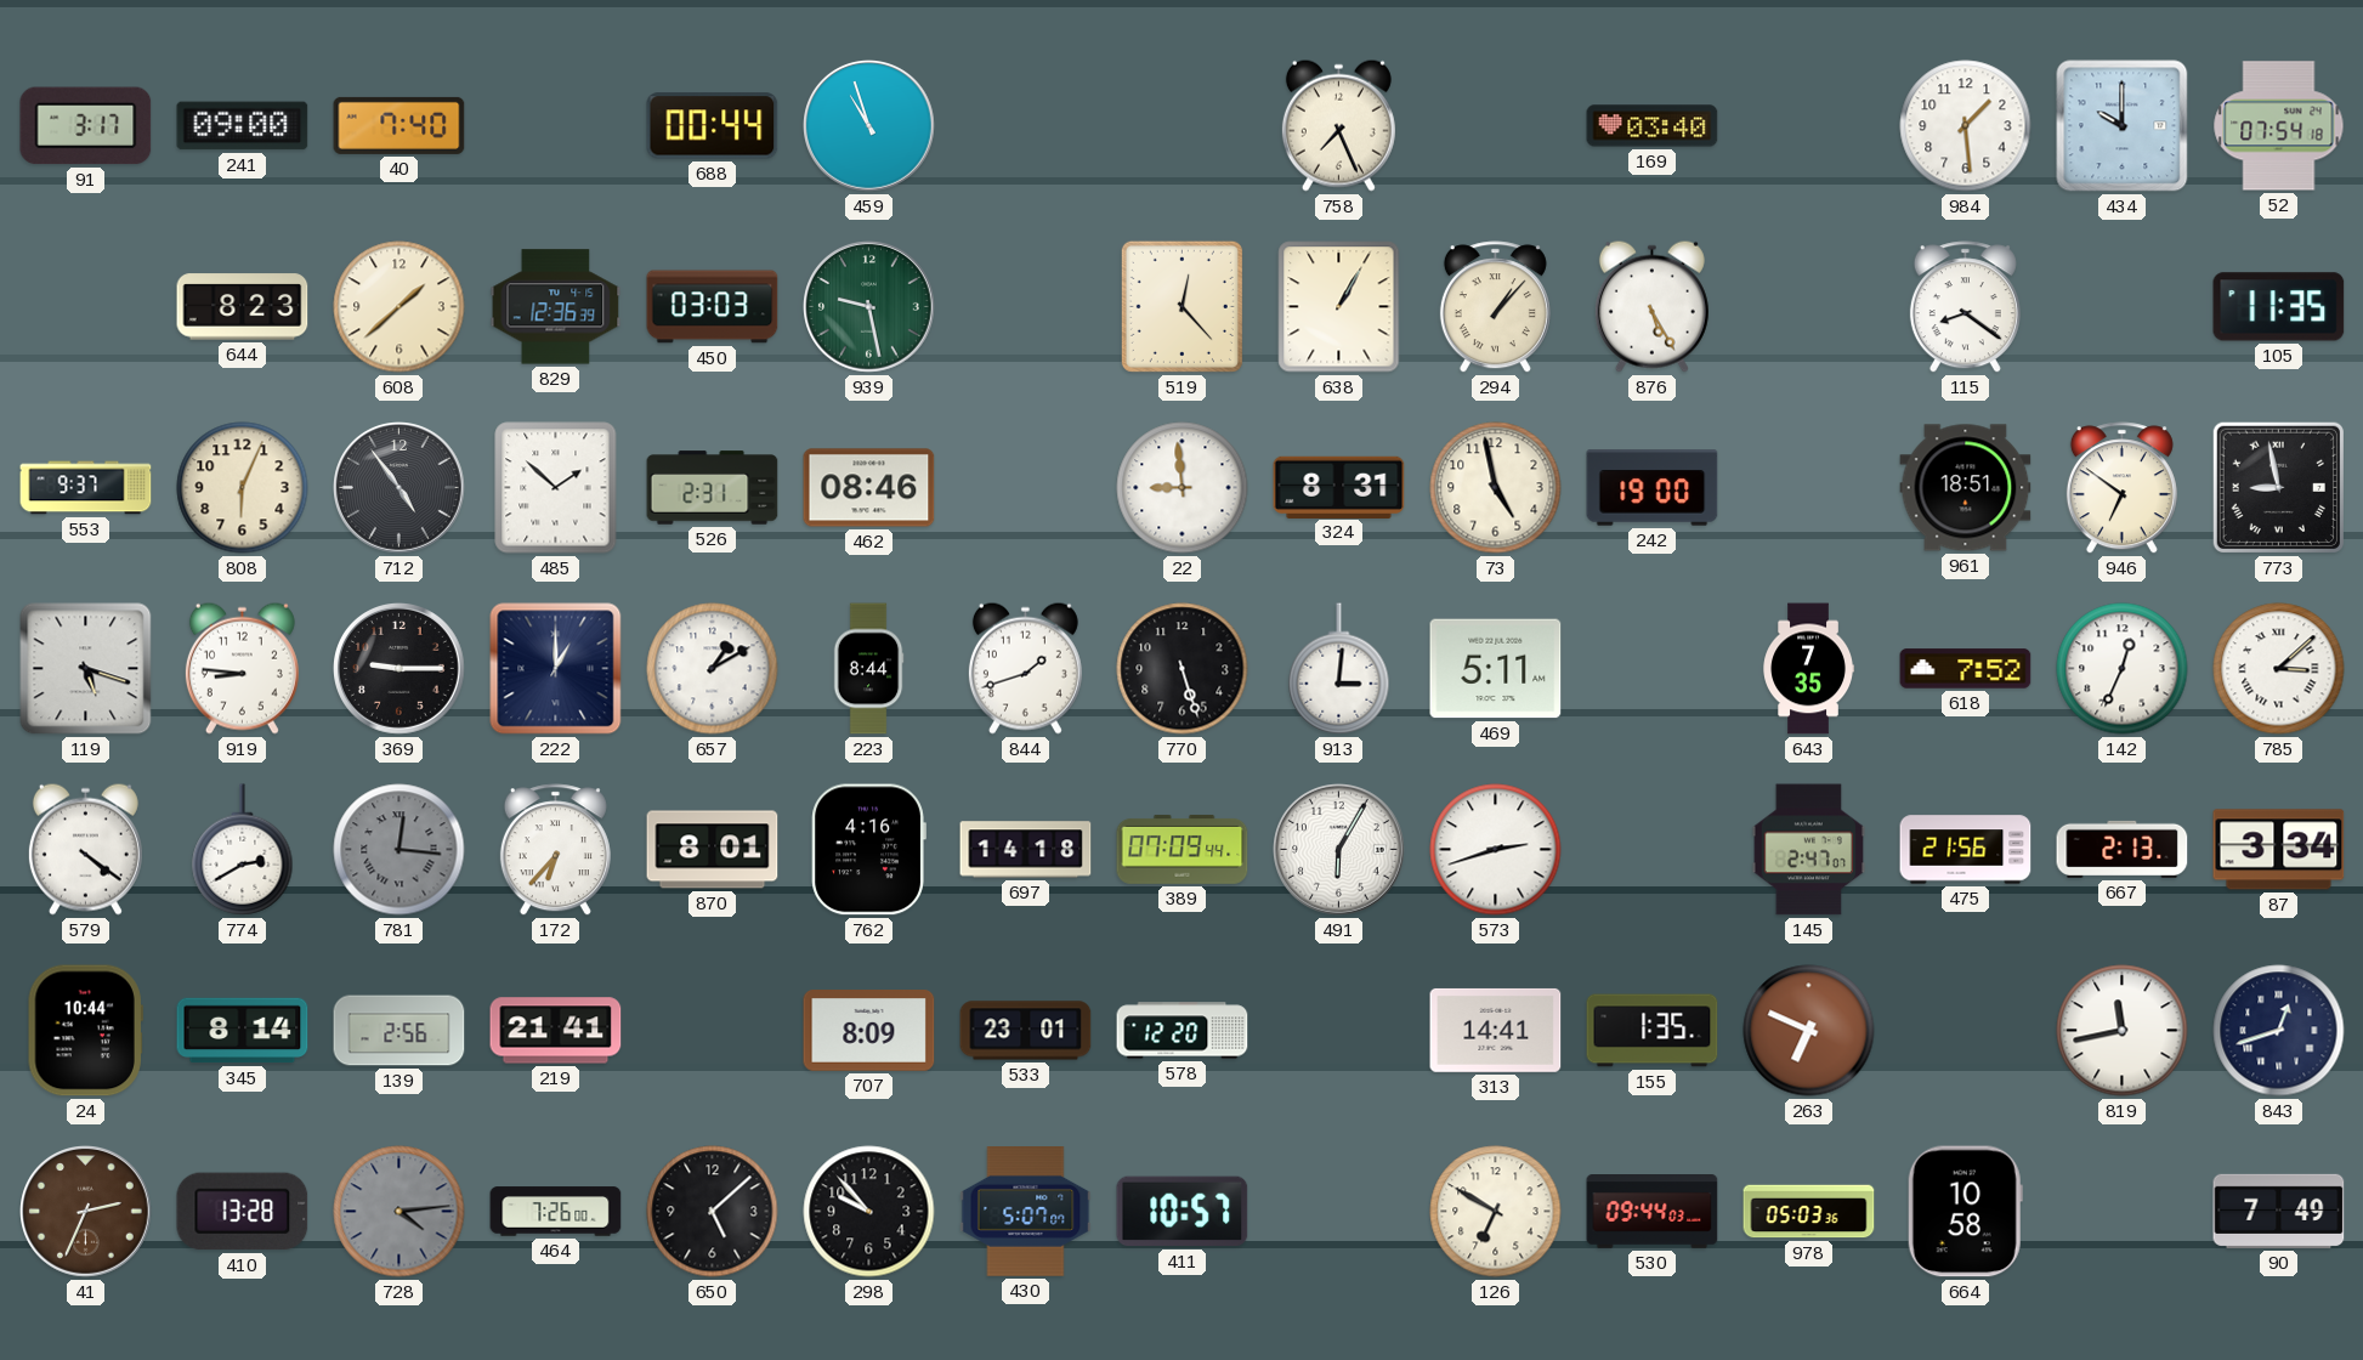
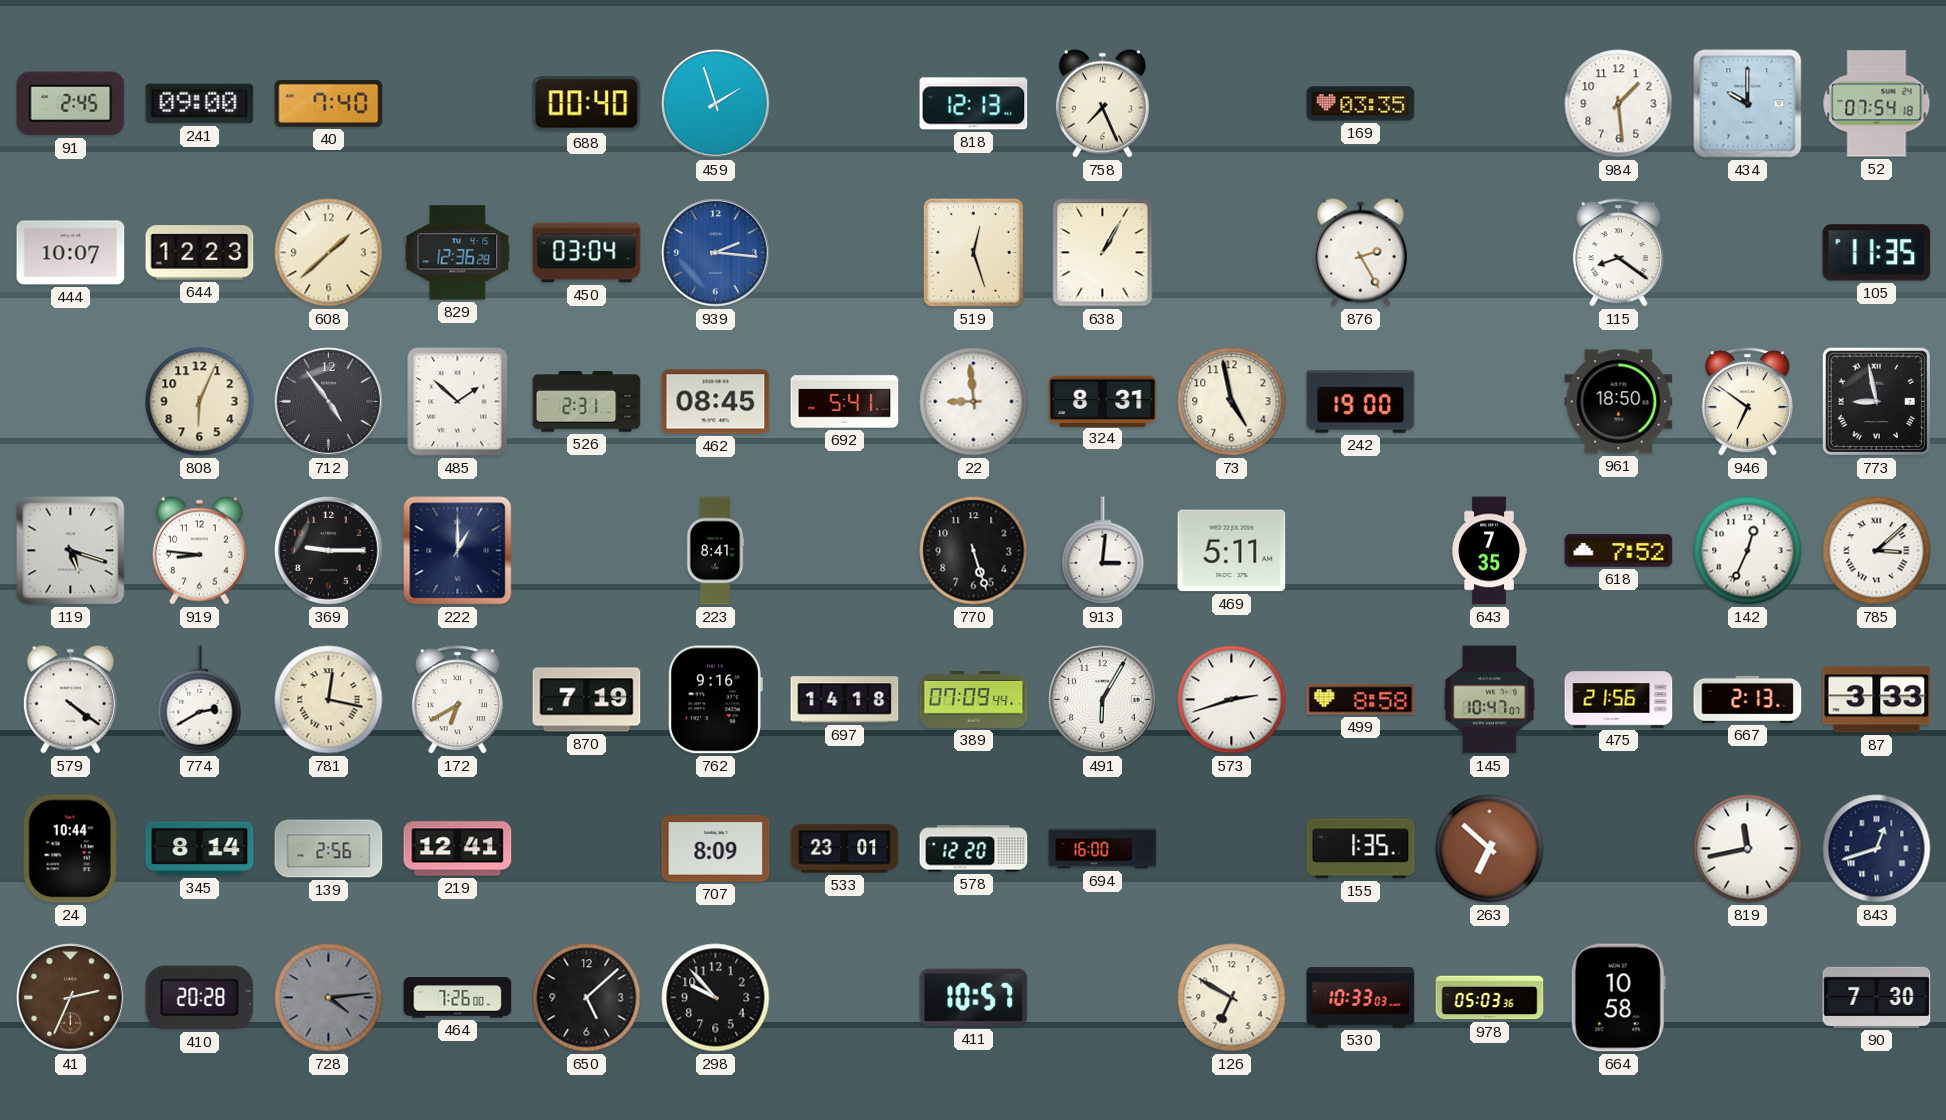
91: 3:17 -> 2:45
688: 00:44 -> 00:40
459: 10:57 -> 1:57
818: none -> 12:13
169: 03:40 -> 03:35
444: none -> 10:07
644: 8:23 -> 12:23
829: 12:36:39 -> 12:36:28
450: 03:03 -> 03:04
939: 9:28 -> 2:16
939 dial: green -> blue
519: 12:23 -> 12:27
294: 1:07 -> none
876: 5:25 -> 2:25
553: 9:37 -> none
462: 08:46 -> 08:45
692: none -> 5:41
961: 18:51 -> 18:50
657: 1:10 -> none
223: 8:44 -> 8:41
844: 1:42 -> none
781: 12:16 -> 12:17
781 dial: grey -> cream
172: 6:37 -> 6:40
870: 8:01 -> 7:19
762: 4:16 -> 9:16
499: none -> 8:58
145: 2:47 -> 10:47
87: 3:34 -> 3:33
219: 21:41 -> 12:41
694: none -> 16:00
313: 14:41 -> none
263: 6:49 -> 6:52
410: 13:28 -> 20:28
430: 5:07 -> none
530: 09:44 -> 10:33
90: 7:49 -> 7:30
